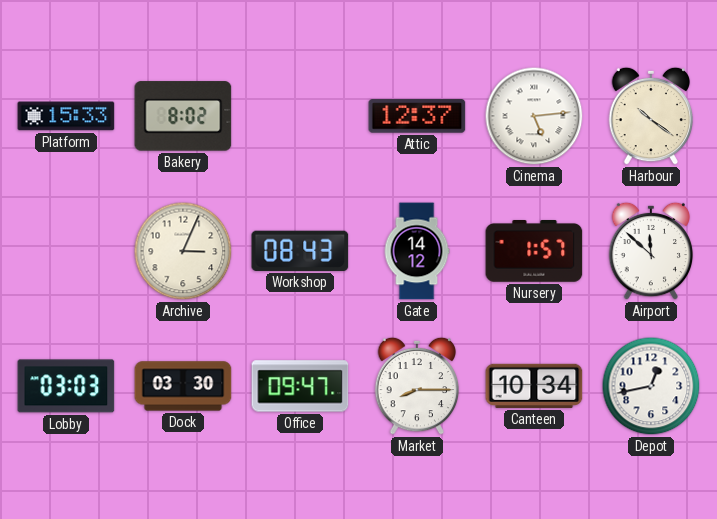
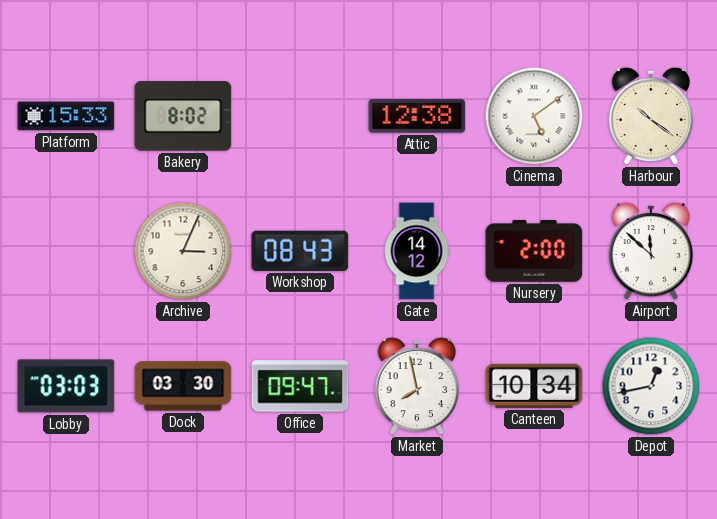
Attic: 12:37 -> 12:38
Cinema: 5:14 -> 5:09
Nursery: 1:57 -> 2:00
Market: 8:15 -> 7:58
